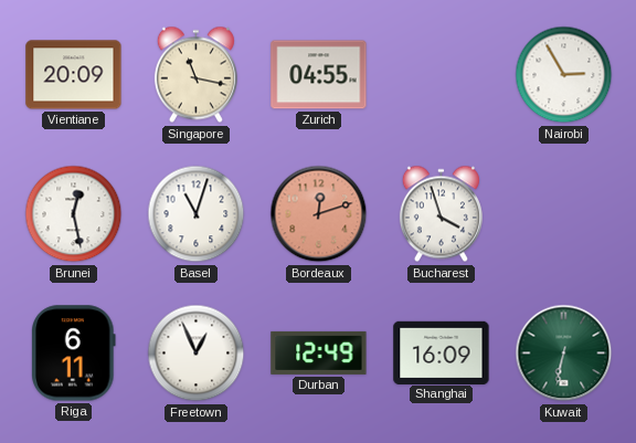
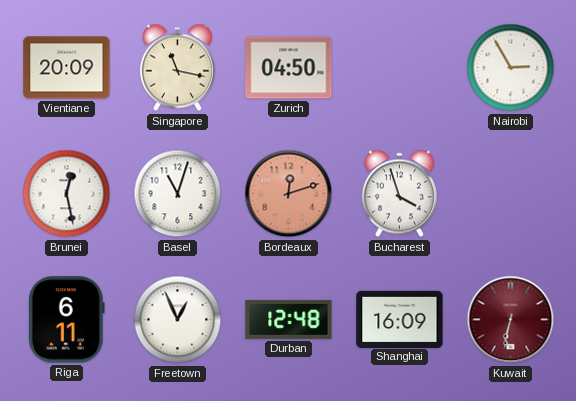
Zurich: 04:55 -> 04:50
Durban: 12:49 -> 12:48
Kuwait dial: green -> burgundy
